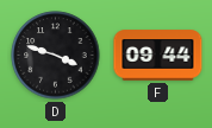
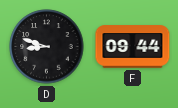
D: 3:48 -> 8:48
